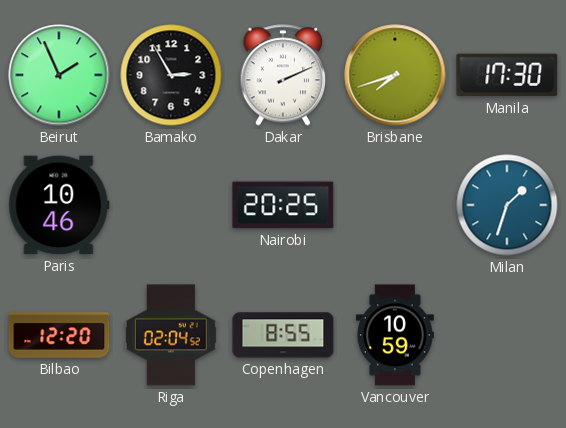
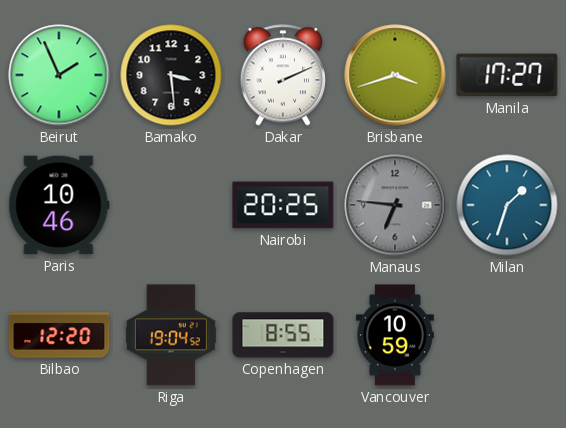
Bamako: 2:55 -> 3:29
Brisbane: 7:42 -> 3:42
Manila: 17:30 -> 17:27
Manaus: none -> 6:46
Riga: 02:04 -> 19:04
